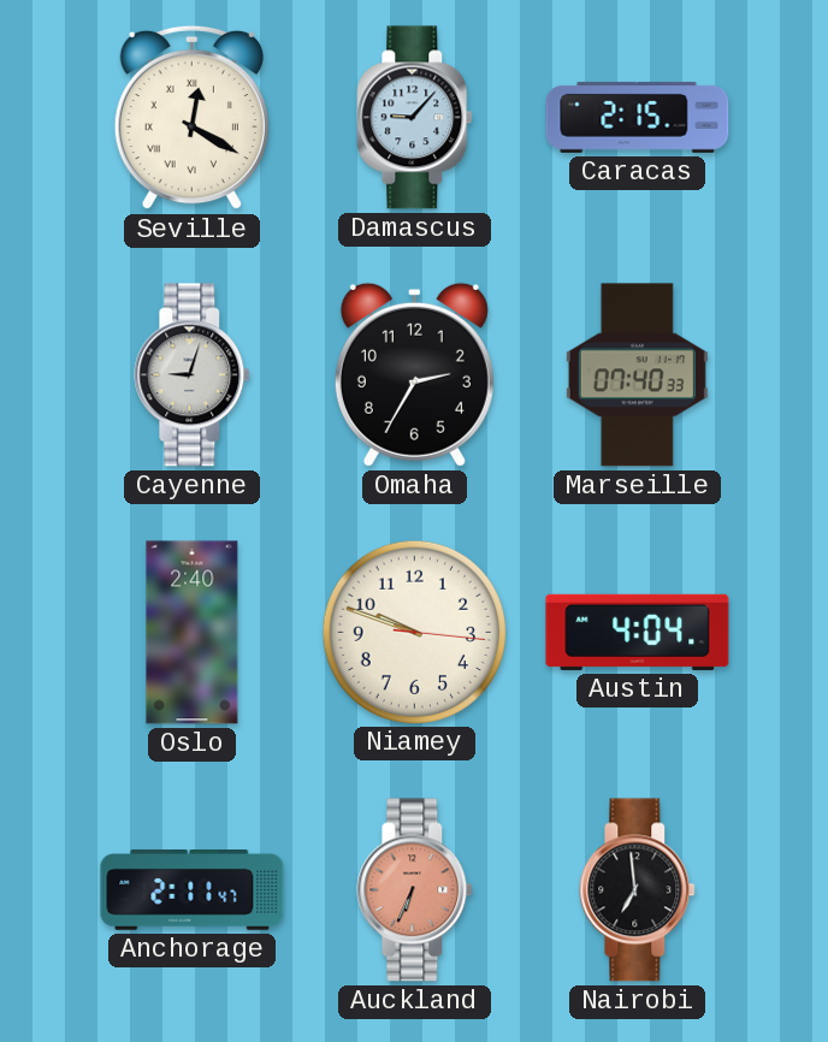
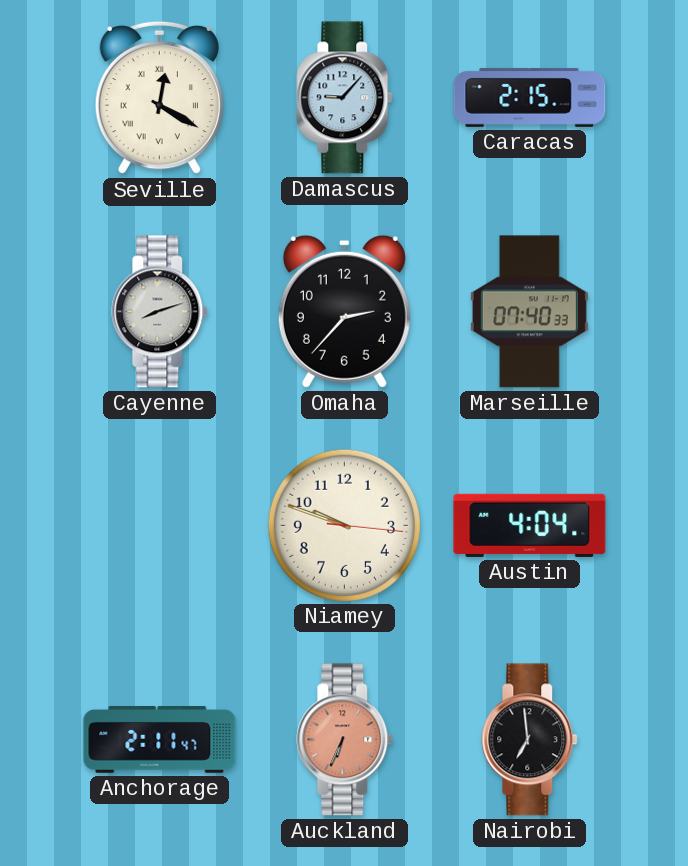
Cayenne: 9:03 -> 8:12
Omaha: 2:35 -> 2:37
Oslo: 2:40 -> none
